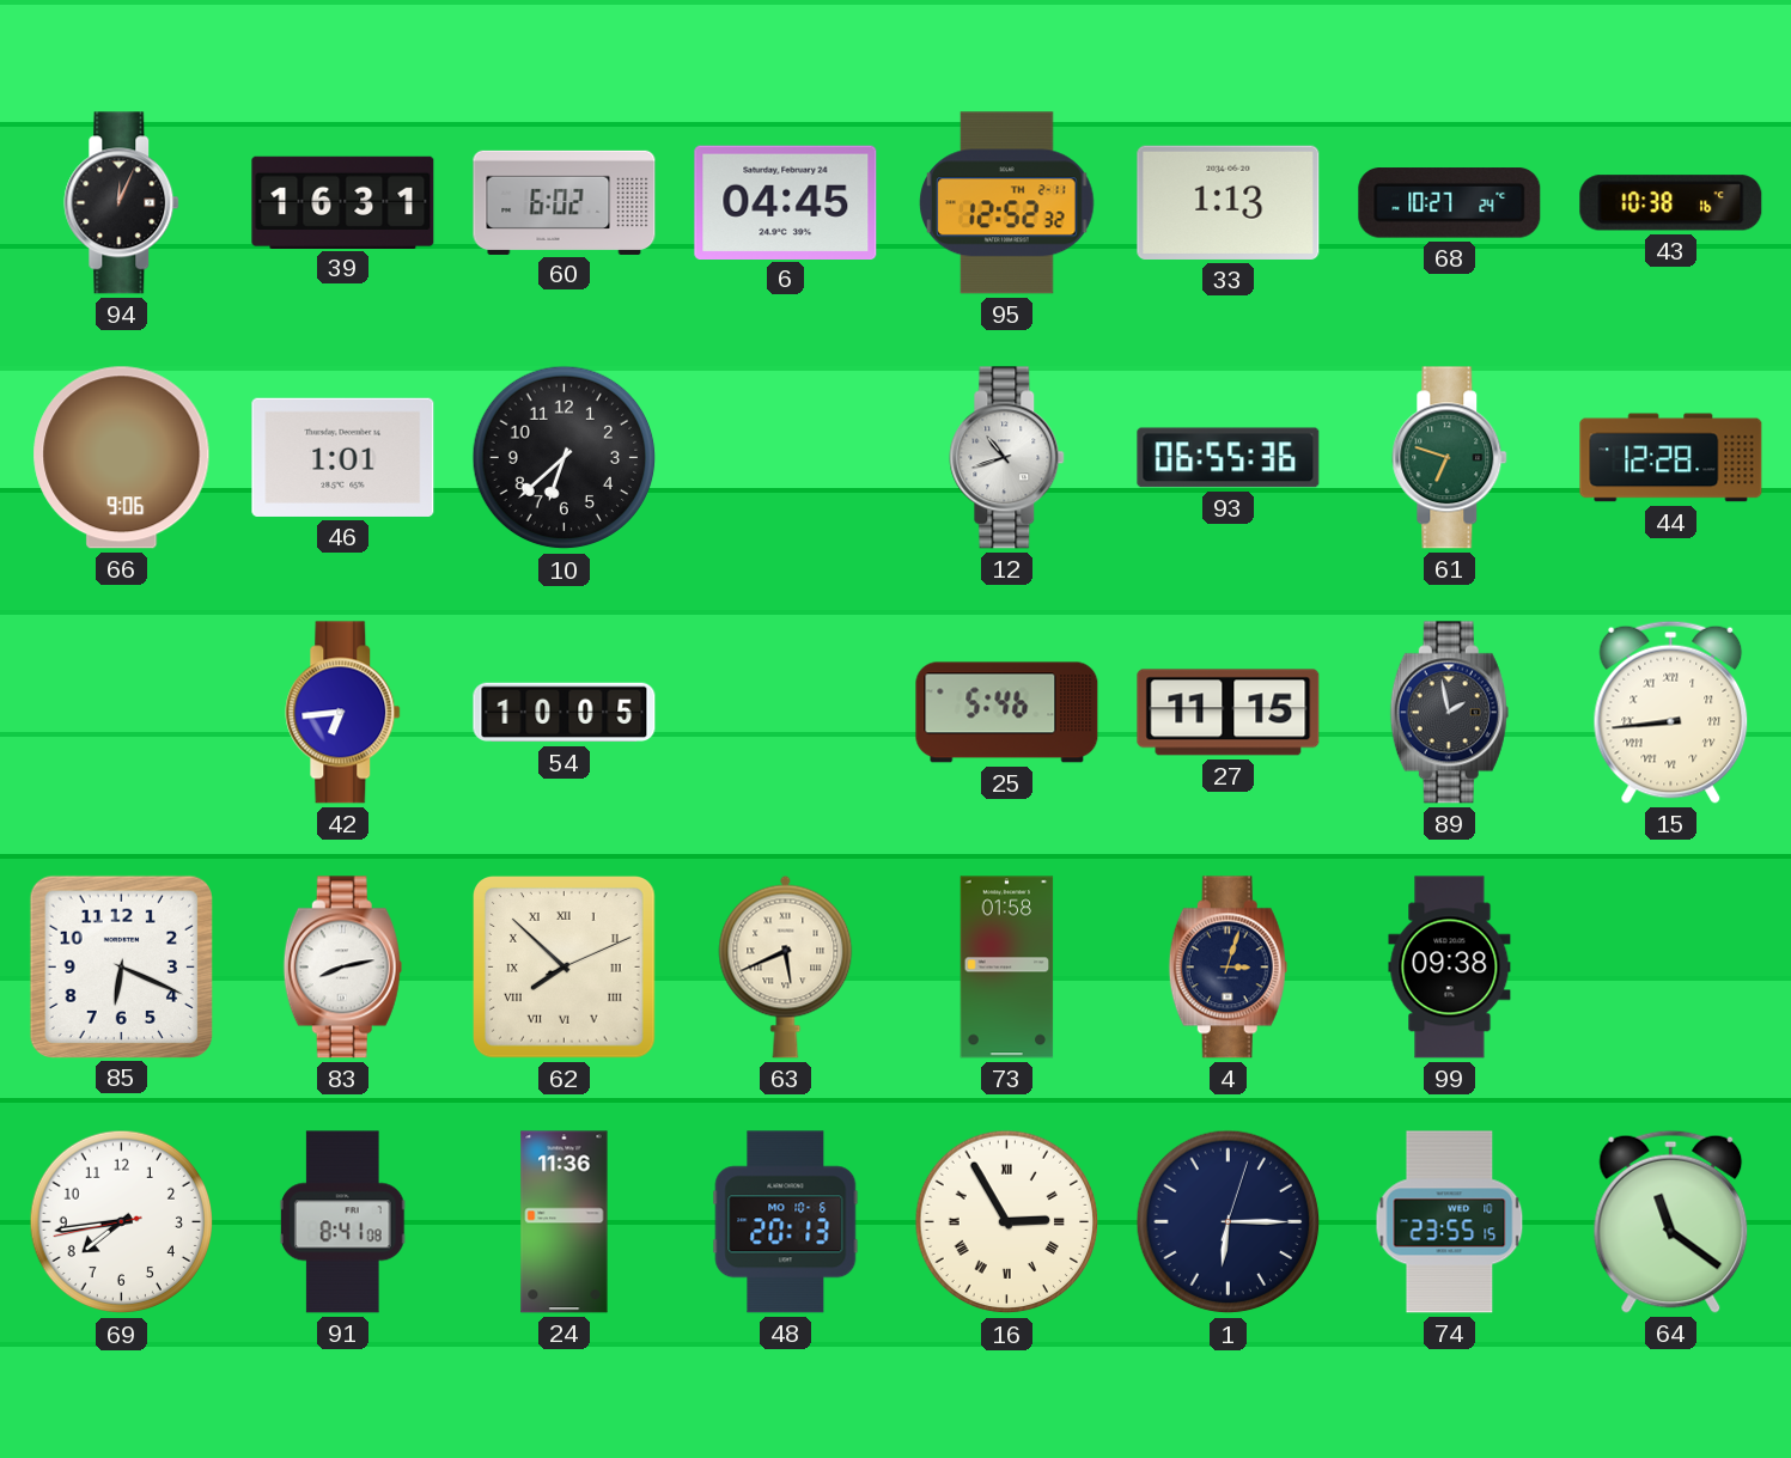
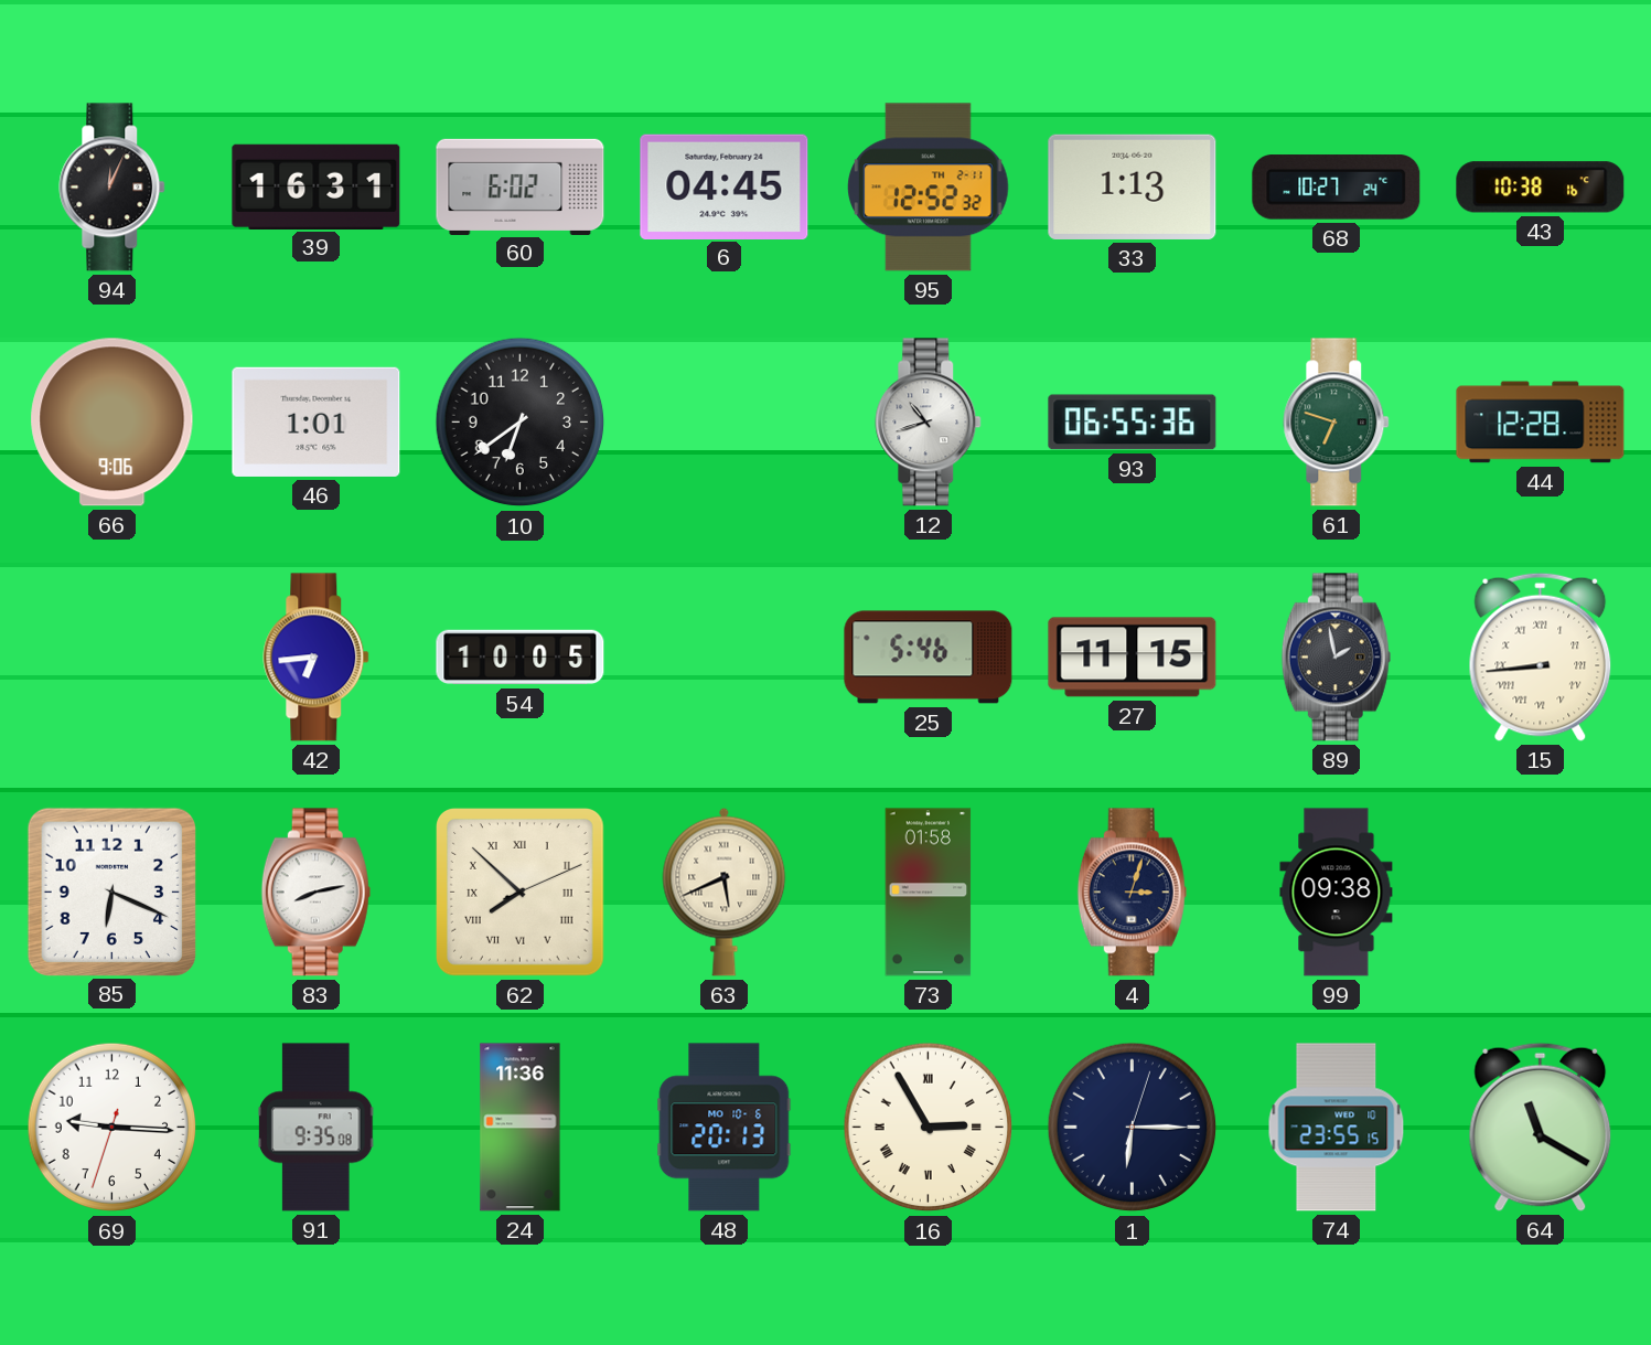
10: 6:38 -> 6:39
69: 7:43 -> 9:15
91: 8:41 -> 9:35
64: 11:21 -> 11:20
